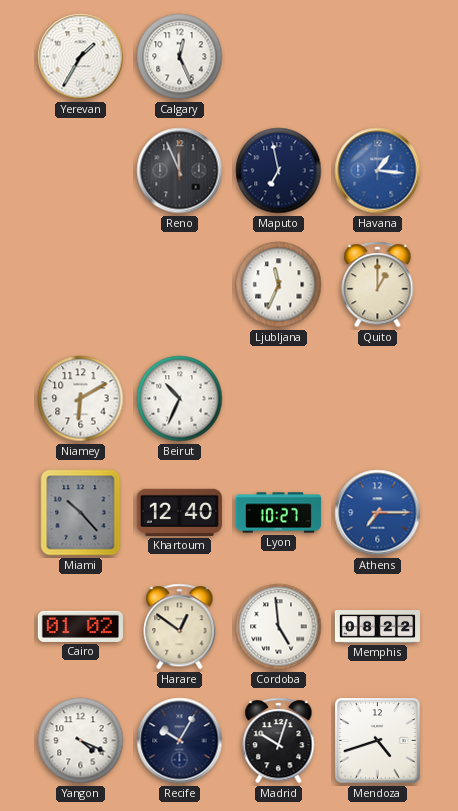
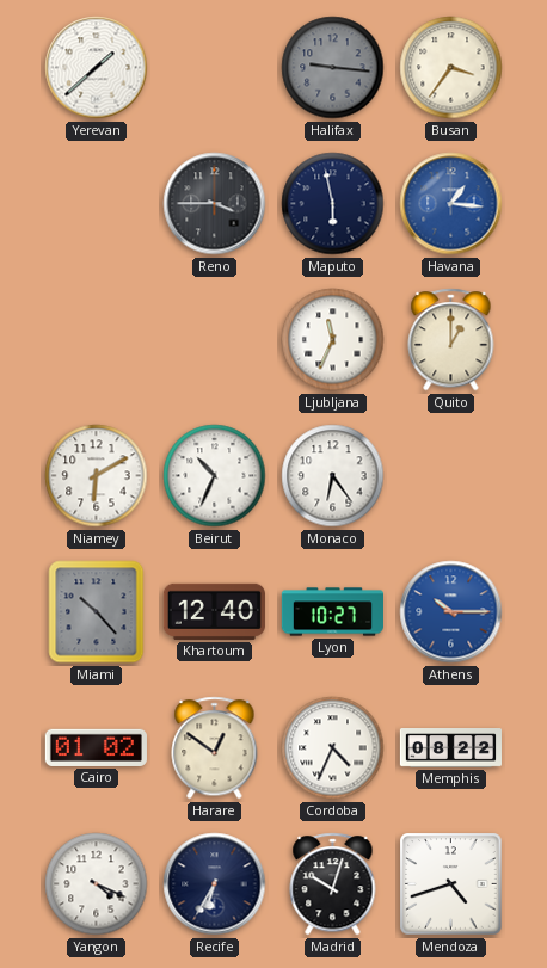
Yerevan: 1:35 -> 1:38
Calgary: 12:26 -> none
Halifax: none -> 9:16
Busan: none -> 3:36
Reno: 11:56 -> 3:45
Maputo: 6:58 -> 5:58
Monaco: none -> 6:24
Athens: 7:15 -> 10:15
Cordoba: 4:59 -> 4:34
Recife: 10:05 -> 6:35
